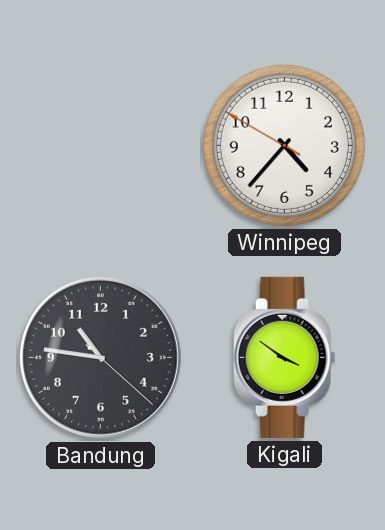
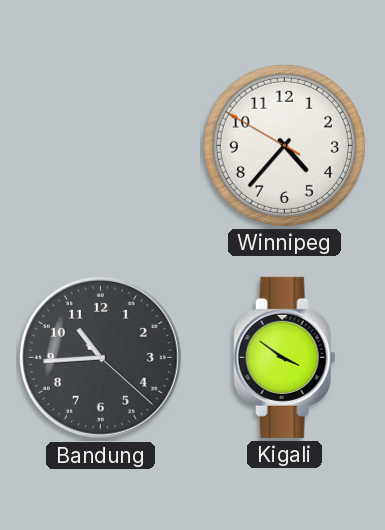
Bandung: 10:46 -> 10:44
